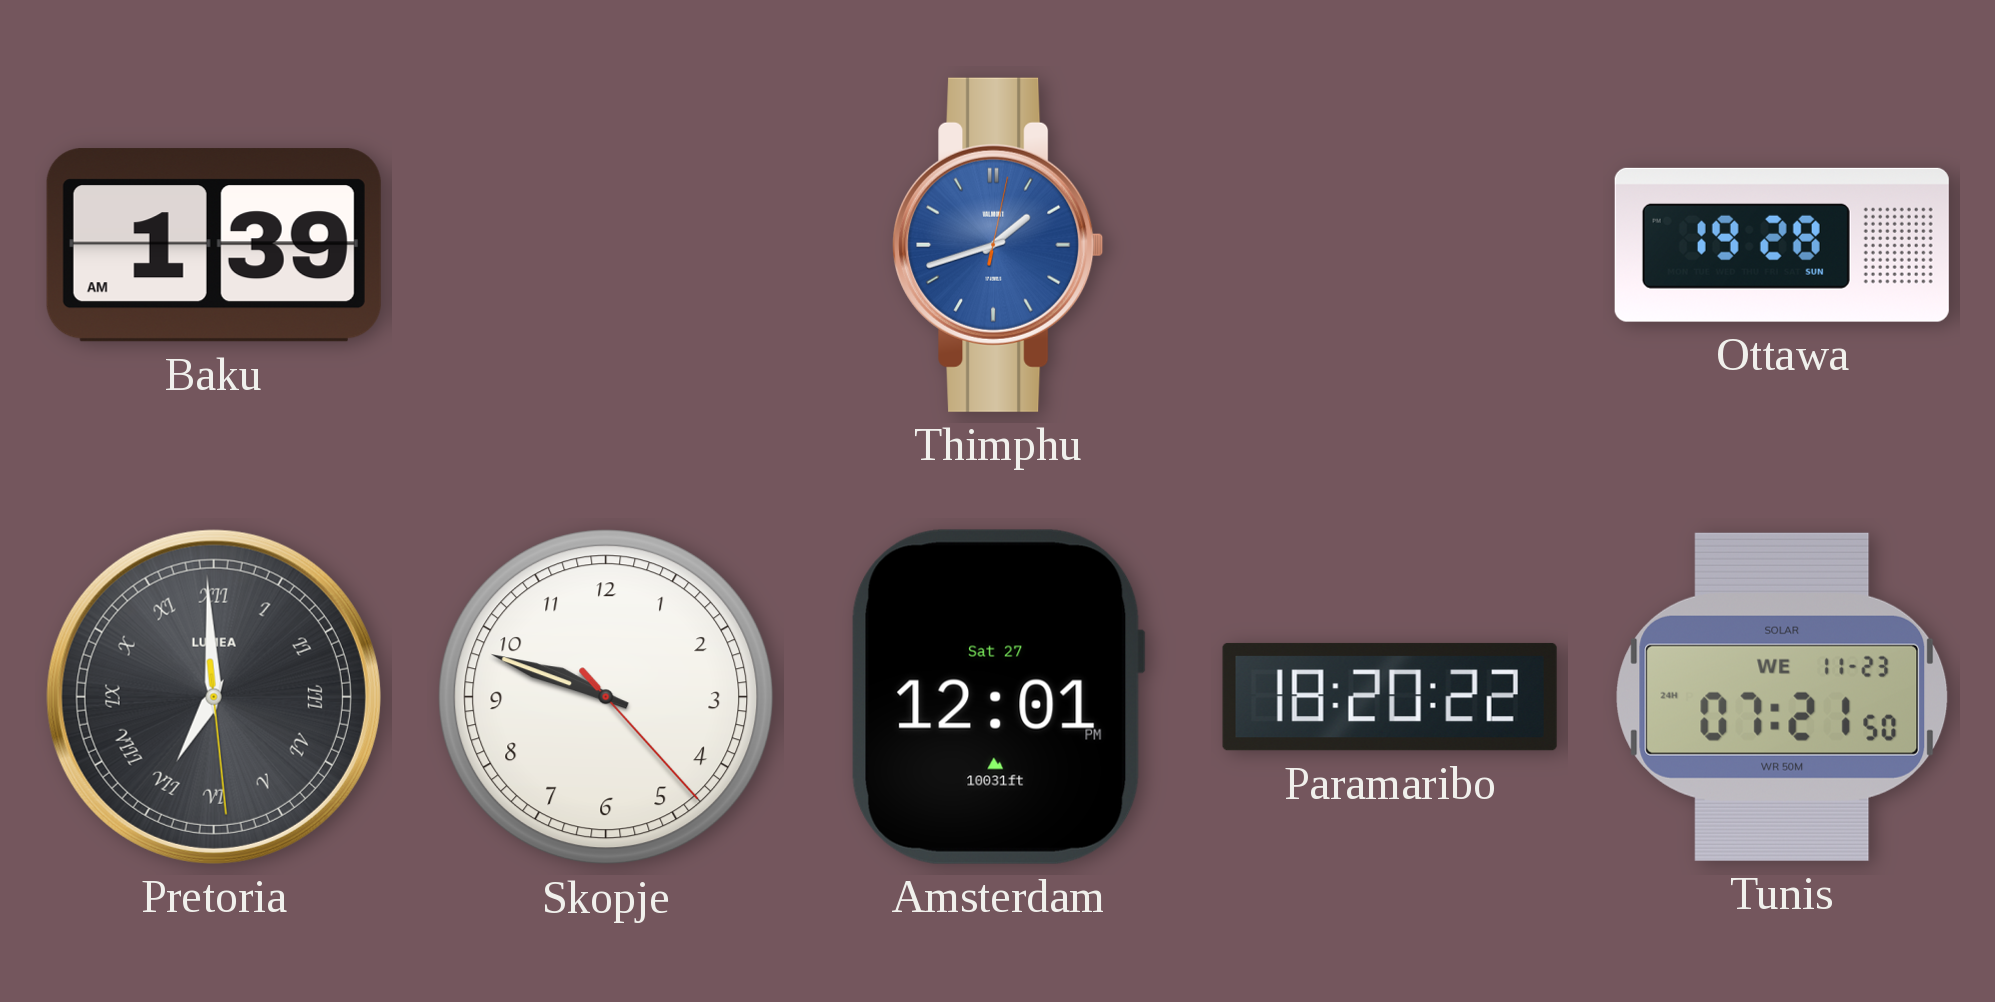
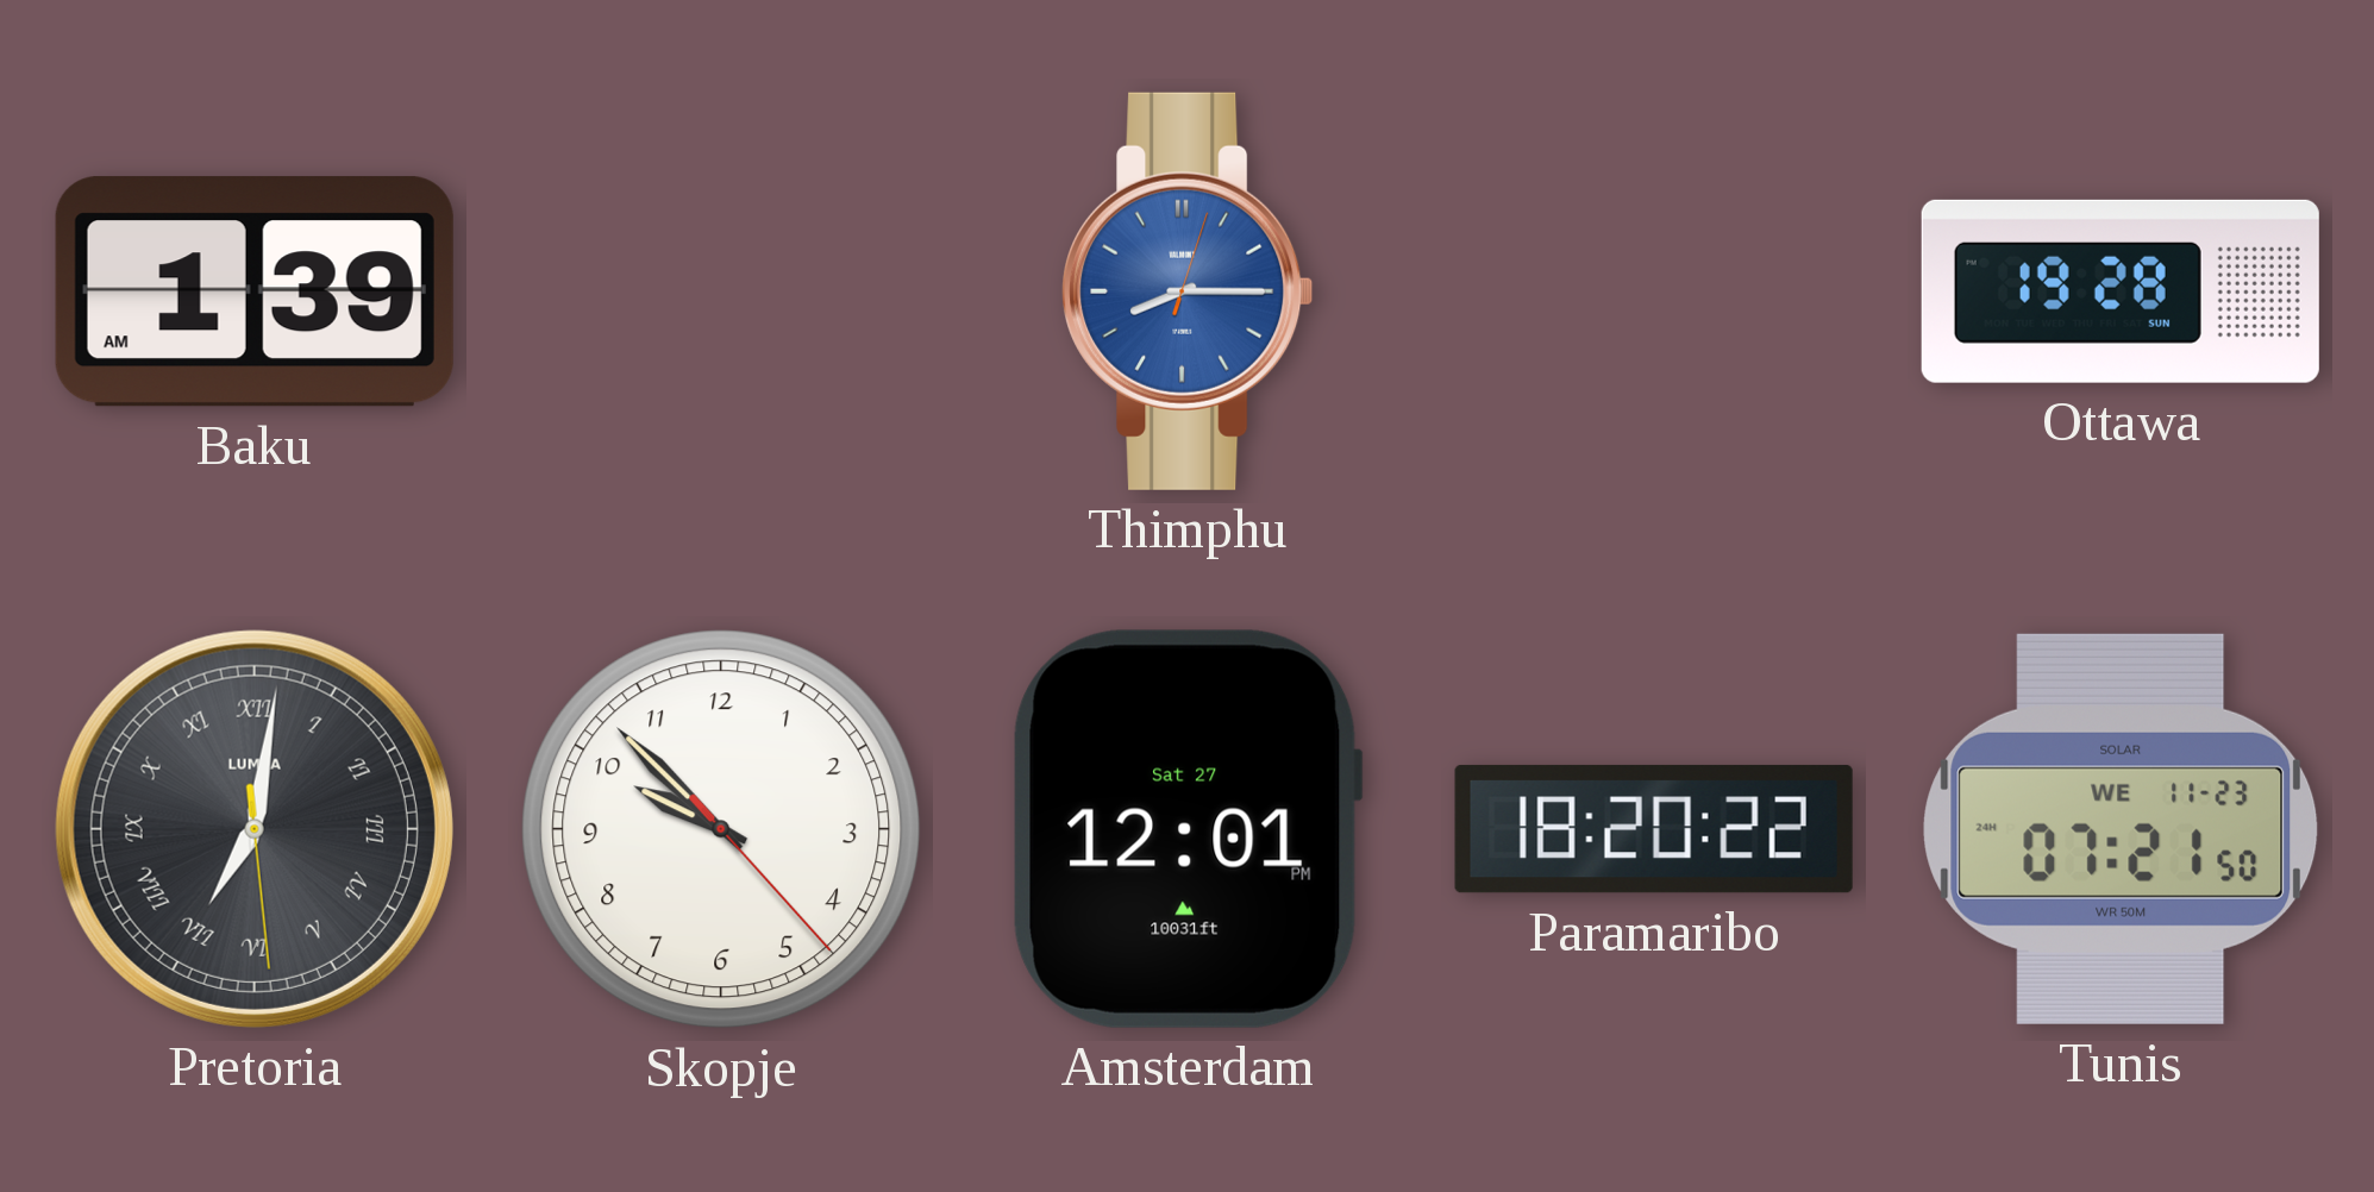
Thimphu: 1:42 -> 8:15
Pretoria: 6:59 -> 7:01
Skopje: 9:48 -> 9:52
